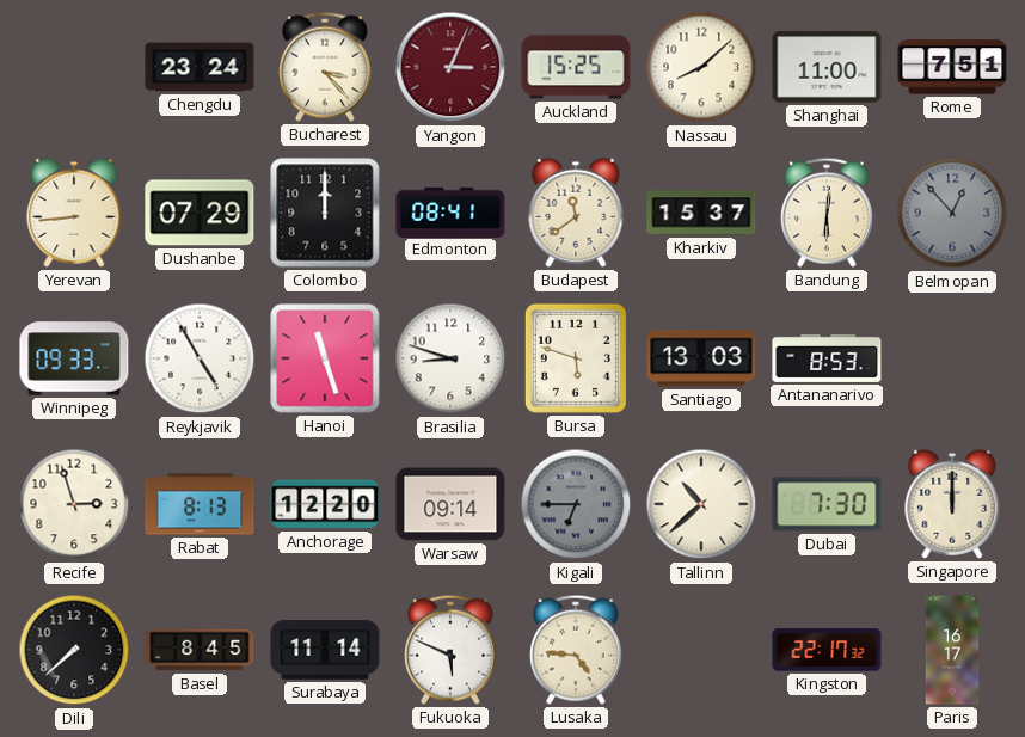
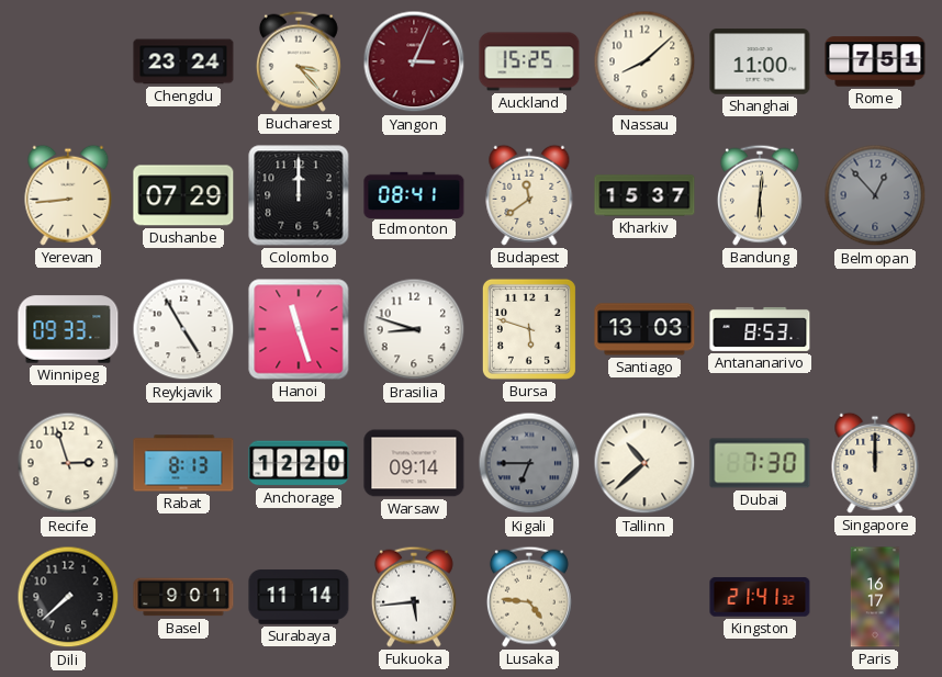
Basel: 8:45 -> 9:01
Fukuoka: 5:49 -> 5:44
Kingston: 22:17 -> 21:41
